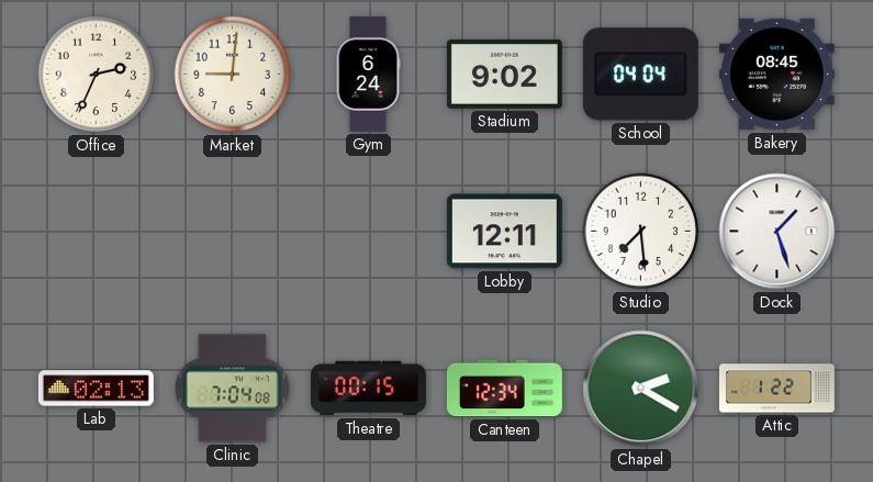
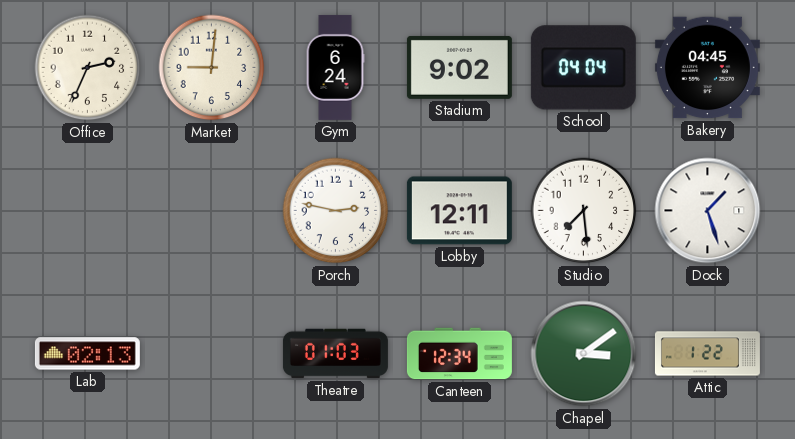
Bakery: 08:45 -> 04:45
Porch: none -> 2:47
Clinic: 7:04 -> none
Theatre: 00:15 -> 01:03
Chapel: 2:20 -> 3:09
